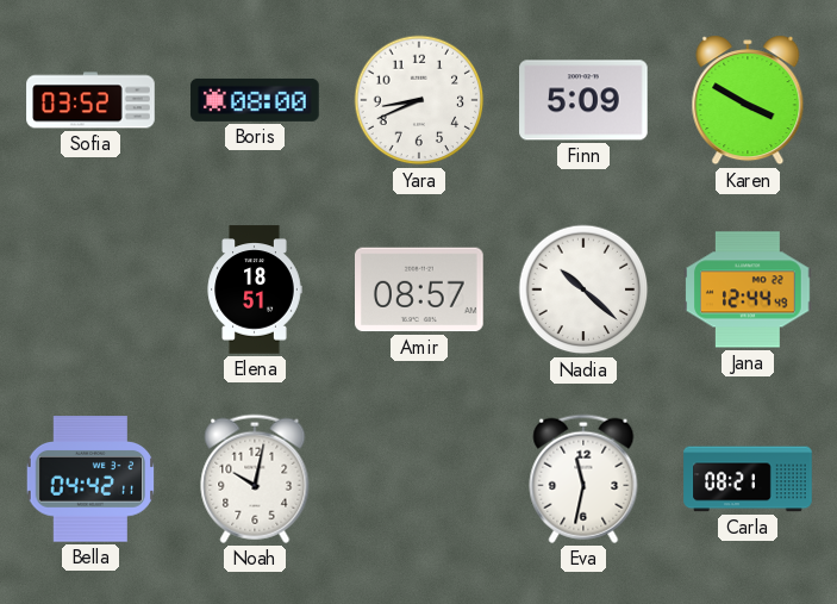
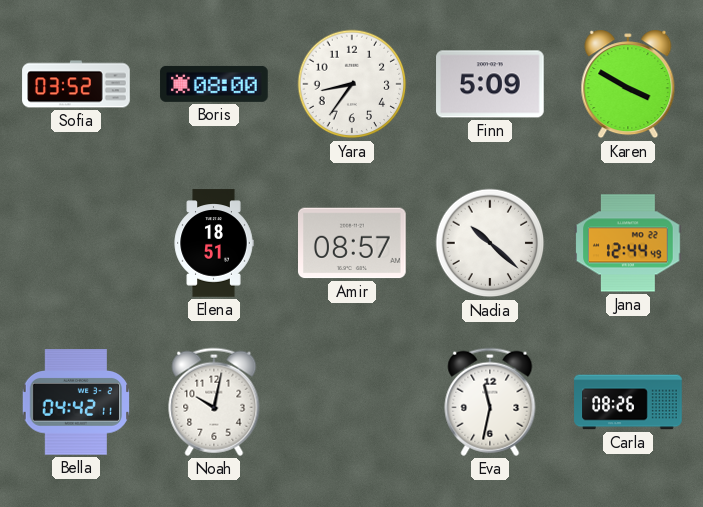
Yara: 8:41 -> 8:36
Carla: 08:21 -> 08:26
